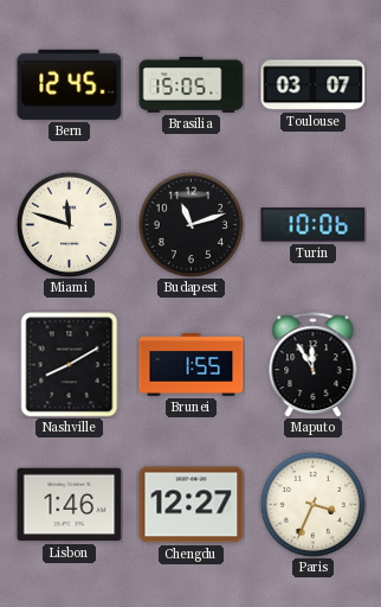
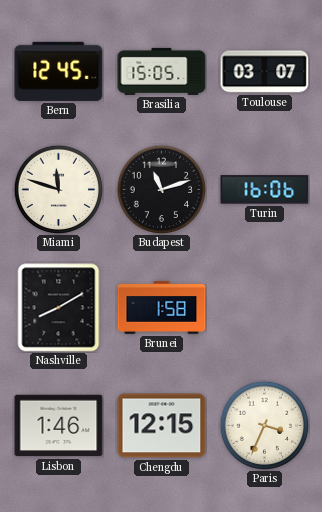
Turin: 10:06 -> 16:06
Brunei: 1:55 -> 1:58
Maputo: 11:55 -> none
Chengdu: 12:27 -> 12:15
